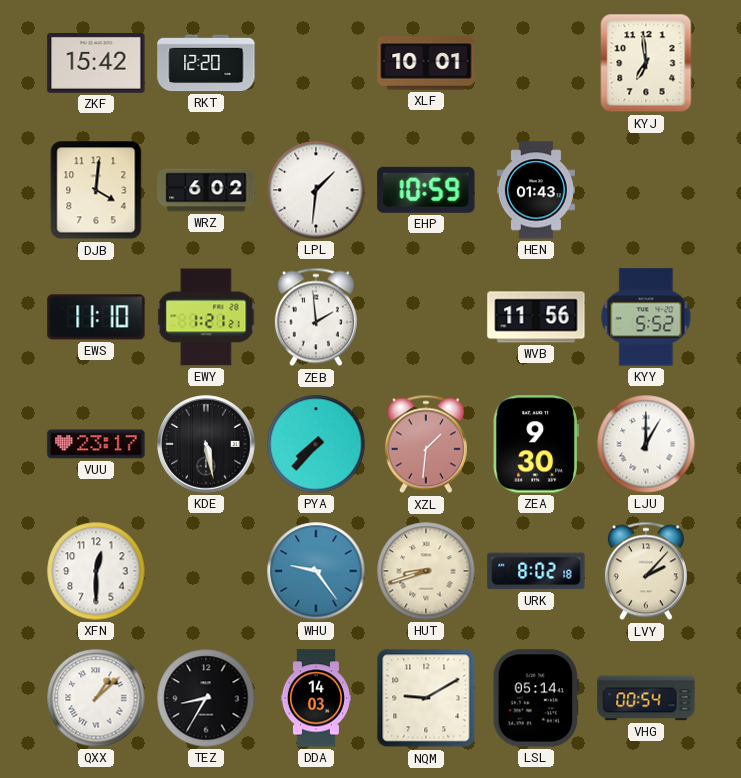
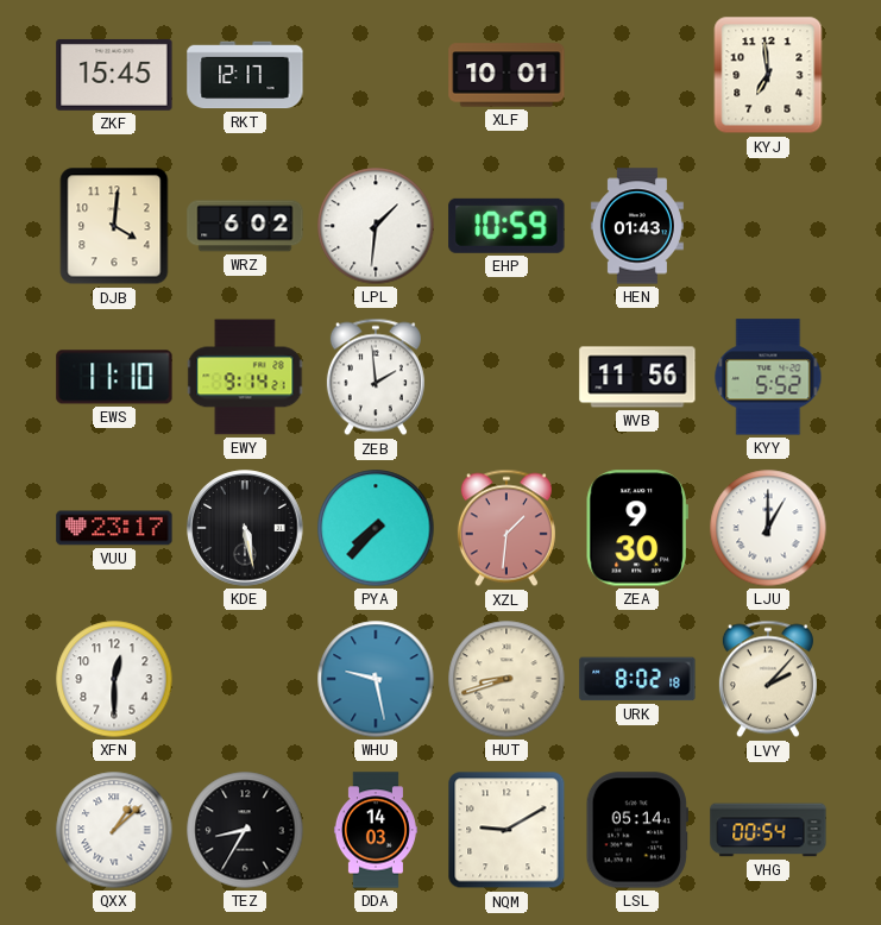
ZKF: 15:42 -> 15:45
RKT: 12:20 -> 12:17
EWY: 1:21 -> 9:14
WHU: 9:24 -> 9:28
